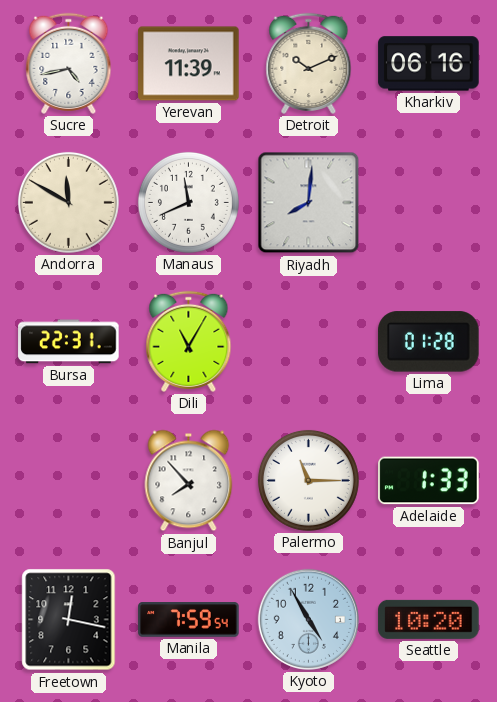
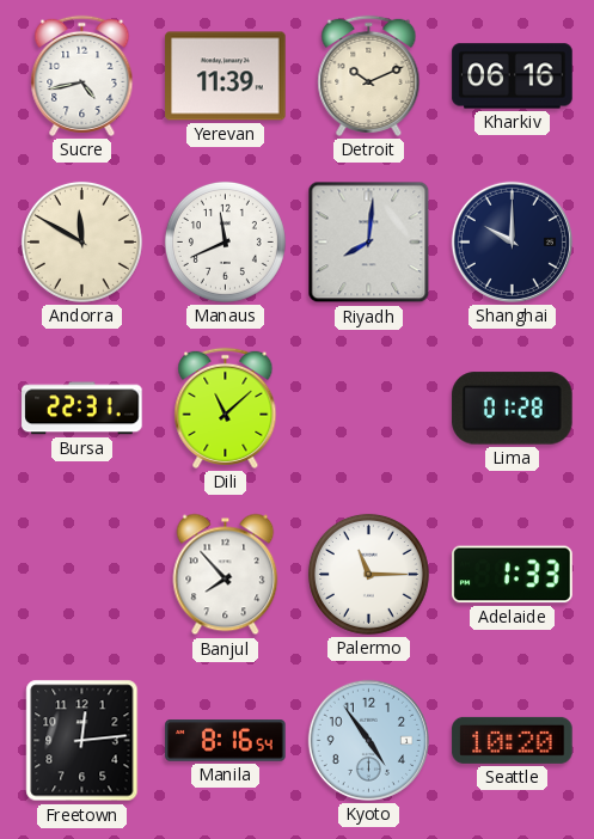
Shanghai: none -> 10:00
Dili: 11:05 -> 11:08
Freetown: 12:17 -> 12:14
Manila: 7:59 -> 8:16
Kyoto: 4:55 -> 4:54
